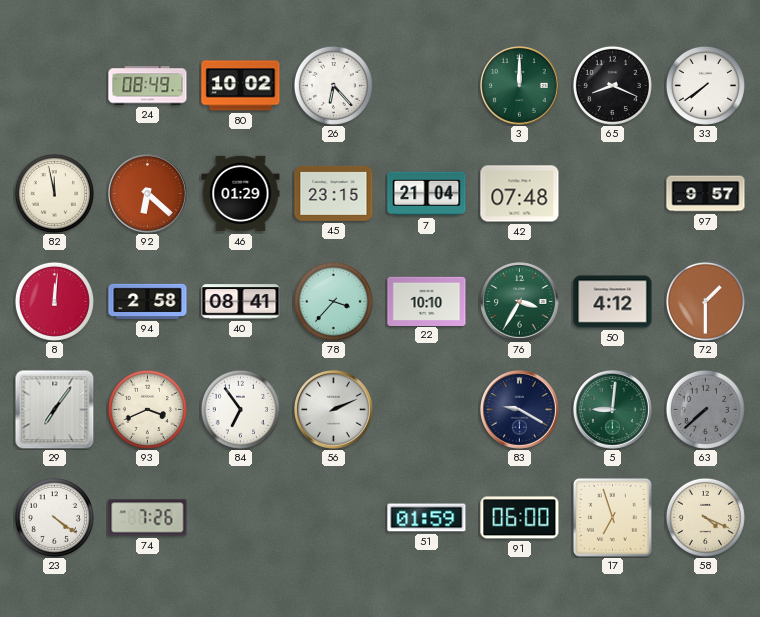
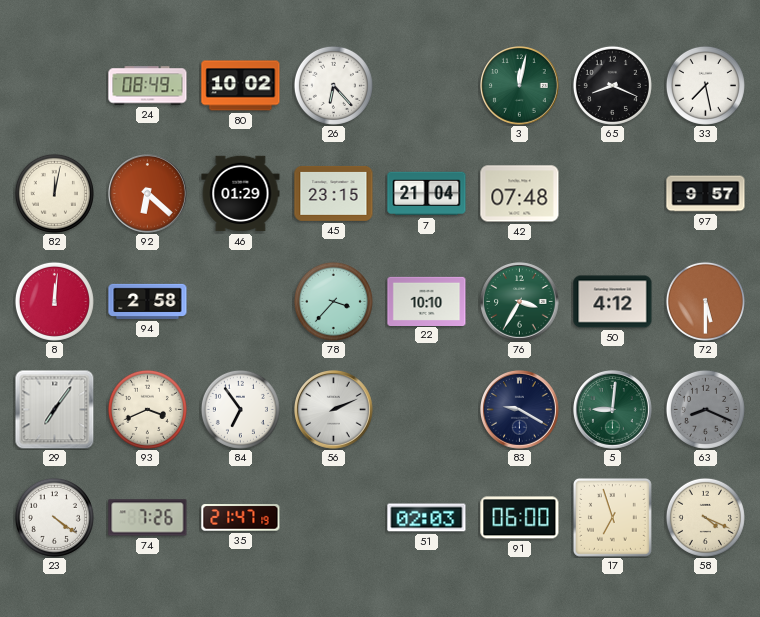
3: 12:00 -> 12:02
33: 7:39 -> 7:28
82: 11:58 -> 12:02
40: 08:41 -> none
72: 1:30 -> 5:30
63: 7:38 -> 8:19
35: none -> 21:47
51: 01:59 -> 02:03
